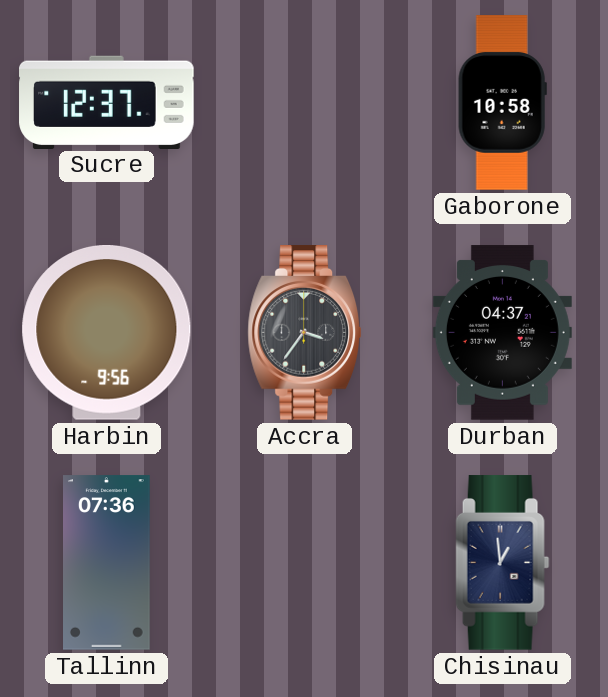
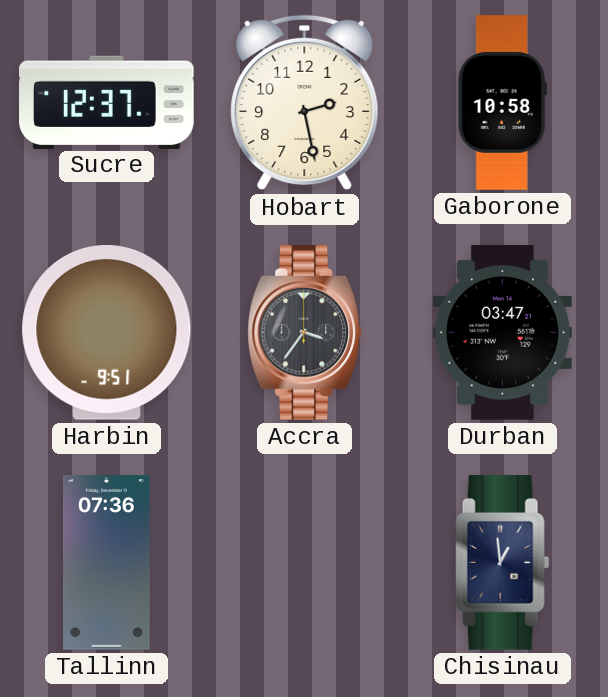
Hobart: none -> 2:28
Harbin: 9:56 -> 9:51
Durban: 04:37 -> 03:47
